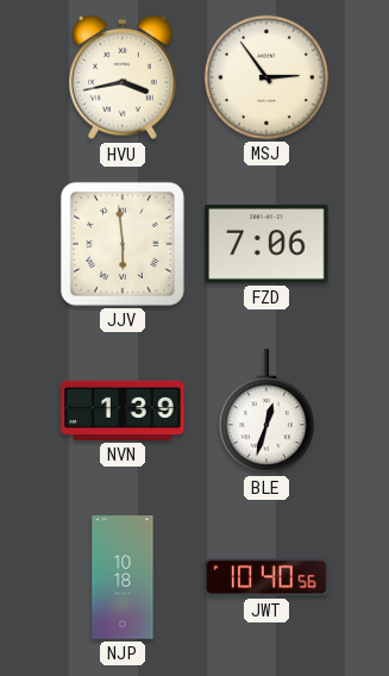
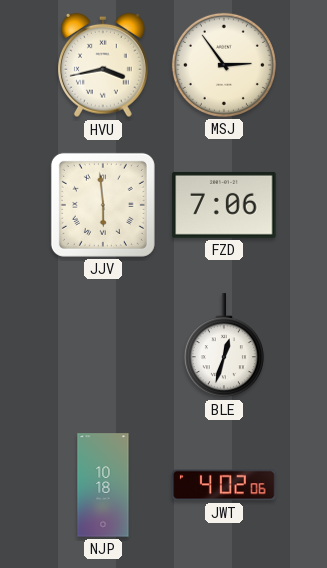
NVN: 1:39 -> none
JWT: 10:40 -> 4:02
